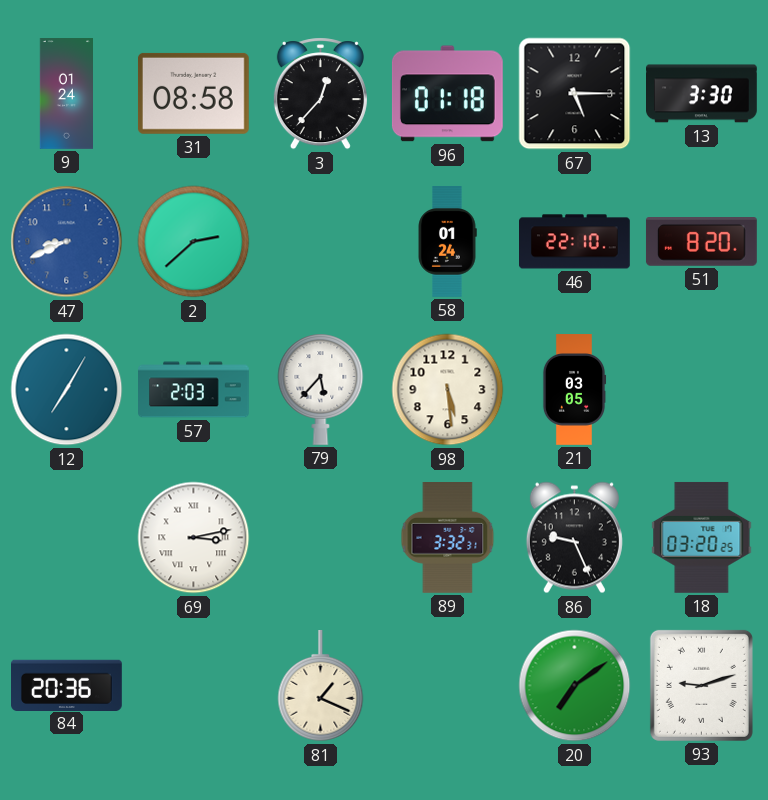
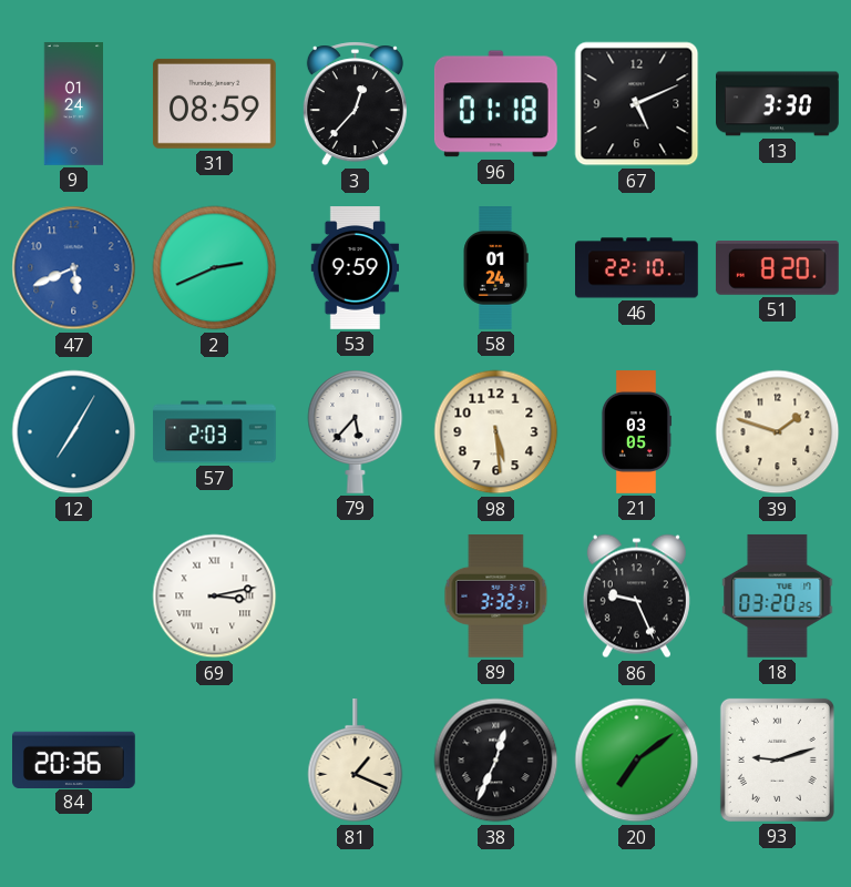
31: 08:58 -> 08:59
67: 5:15 -> 5:11
47: 8:41 -> 5:41
2: 2:38 -> 2:41
53: none -> 9:59
39: none -> 1:48
38: none -> 12:34
